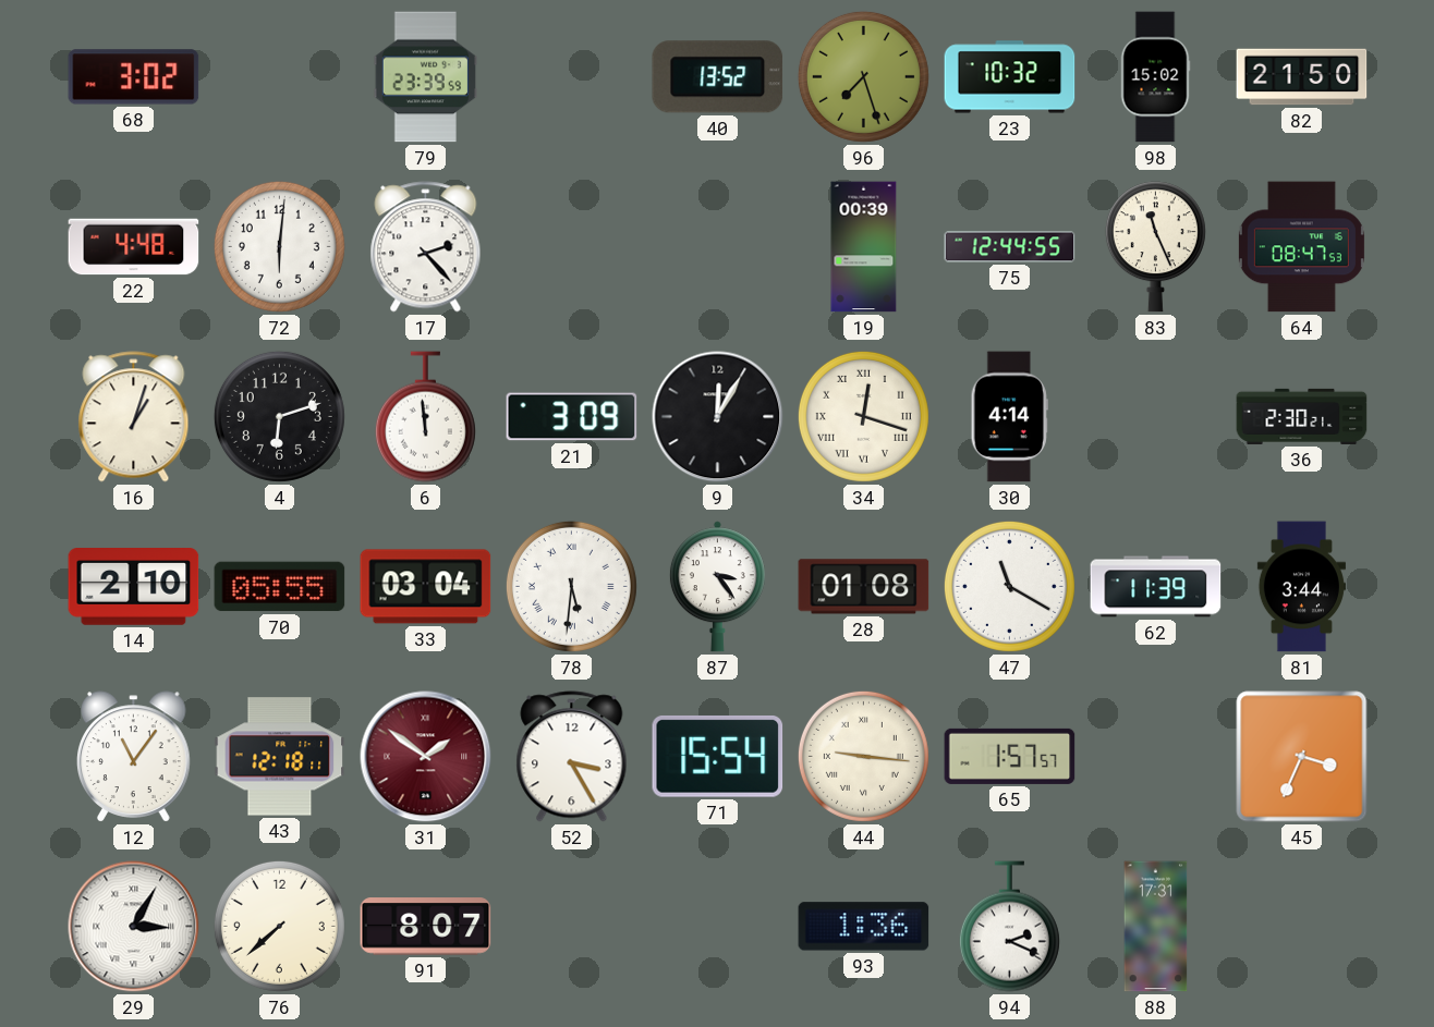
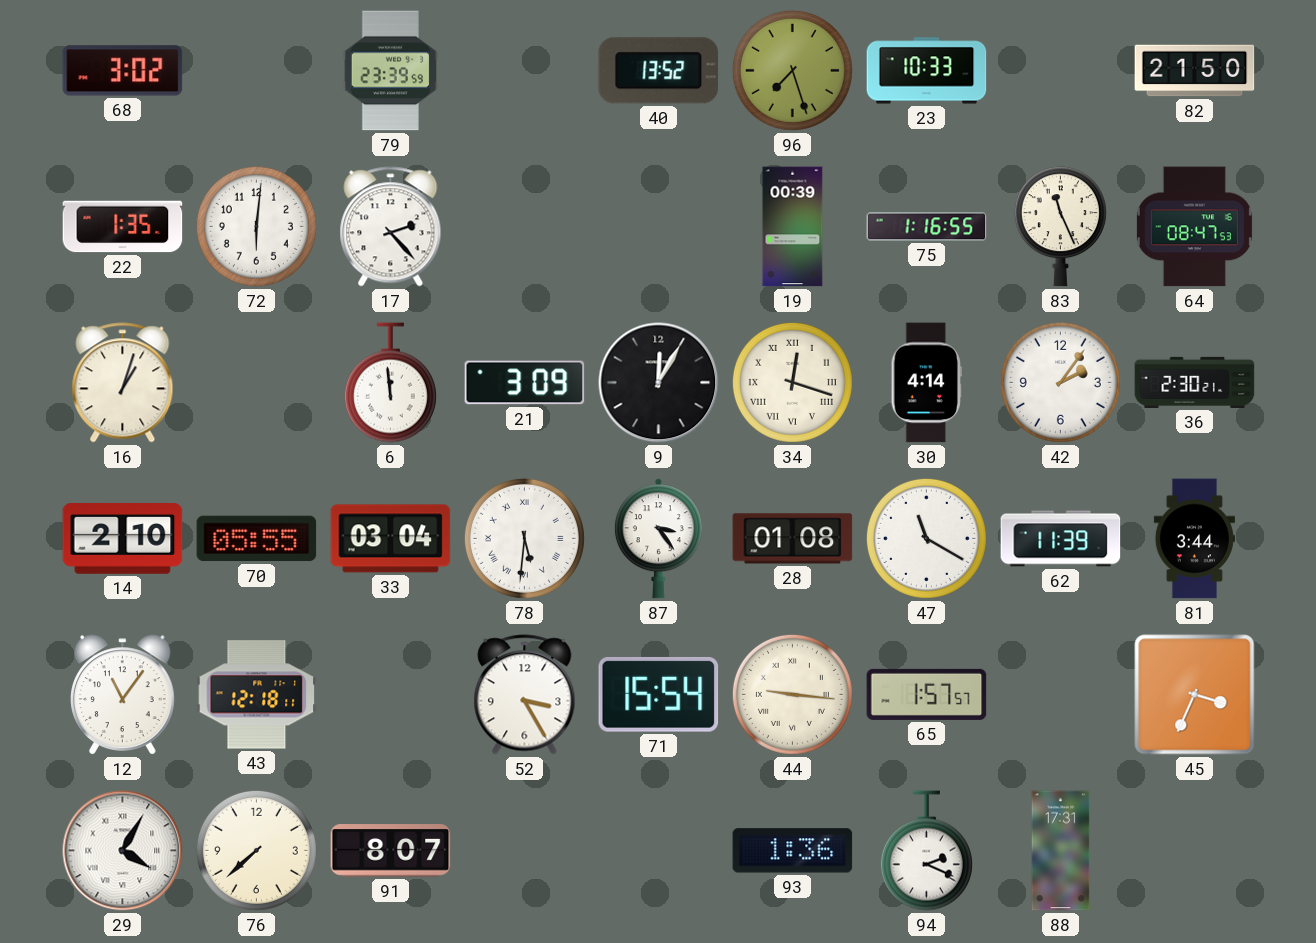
23: 10:32 -> 10:33
98: 15:02 -> none
22: 4:48 -> 1:35
75: 12:44 -> 1:16
4: 6:12 -> none
42: none -> 2:06
31: 1:51 -> none
29: 3:05 -> 4:05
